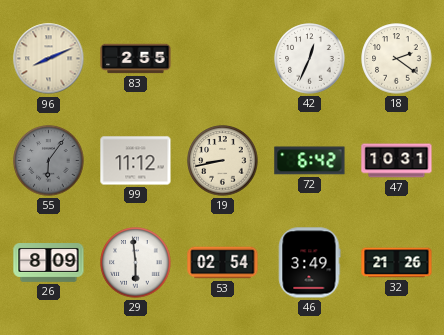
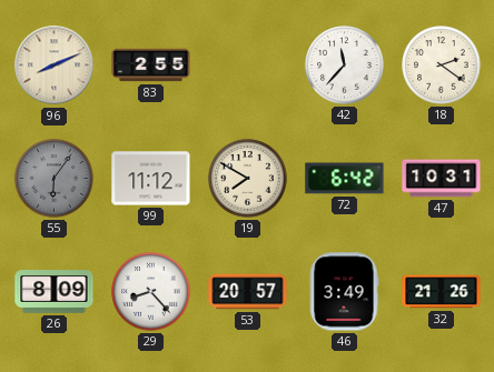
42: 12:34 -> 11:37
19: 8:43 -> 7:50
29: 5:59 -> 8:23
53: 02:54 -> 20:57
